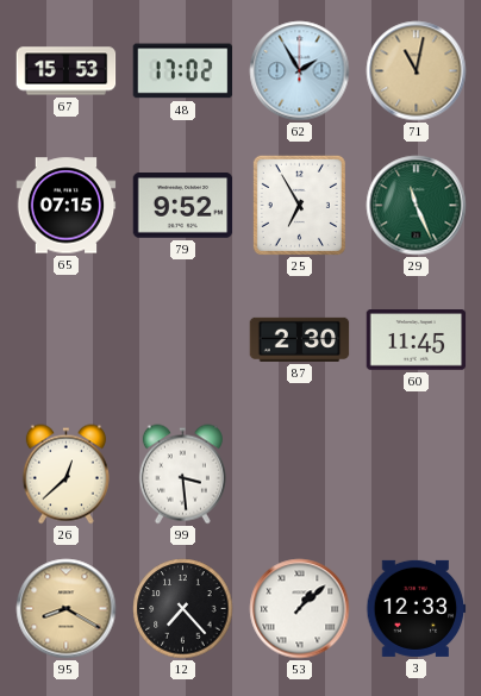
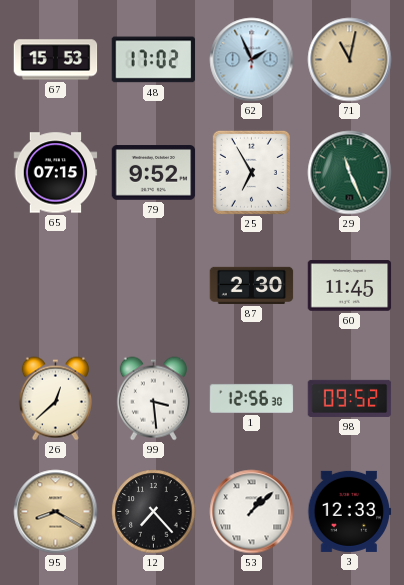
62: 1:55 -> 1:56
1: none -> 12:56
98: none -> 09:52
